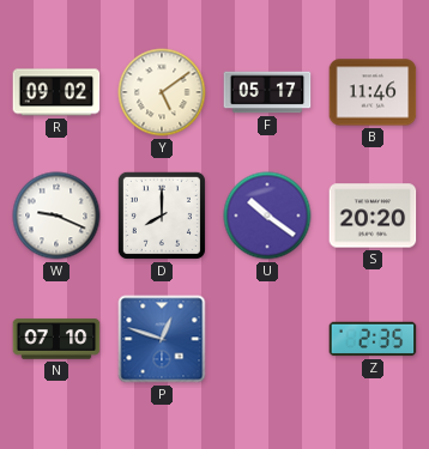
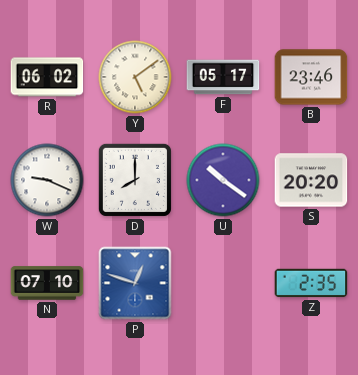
R: 09:02 -> 06:02
B: 11:46 -> 23:46
